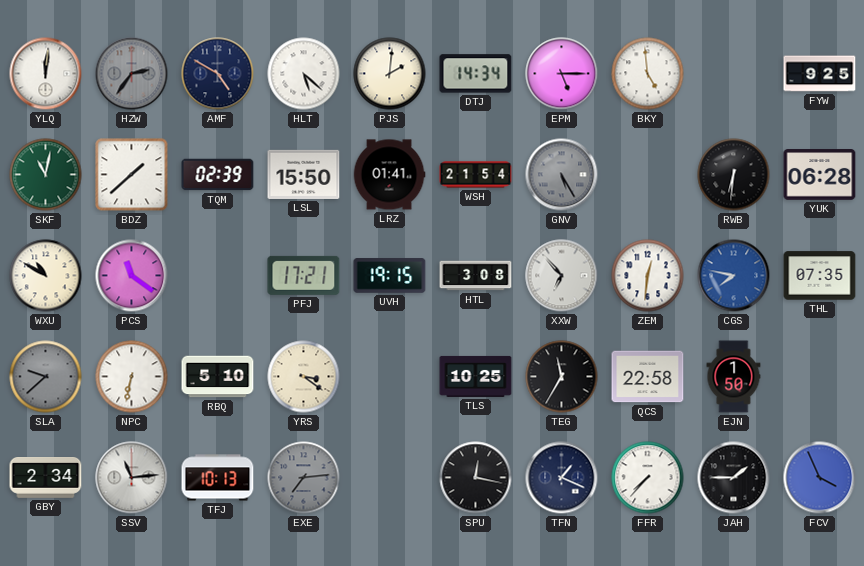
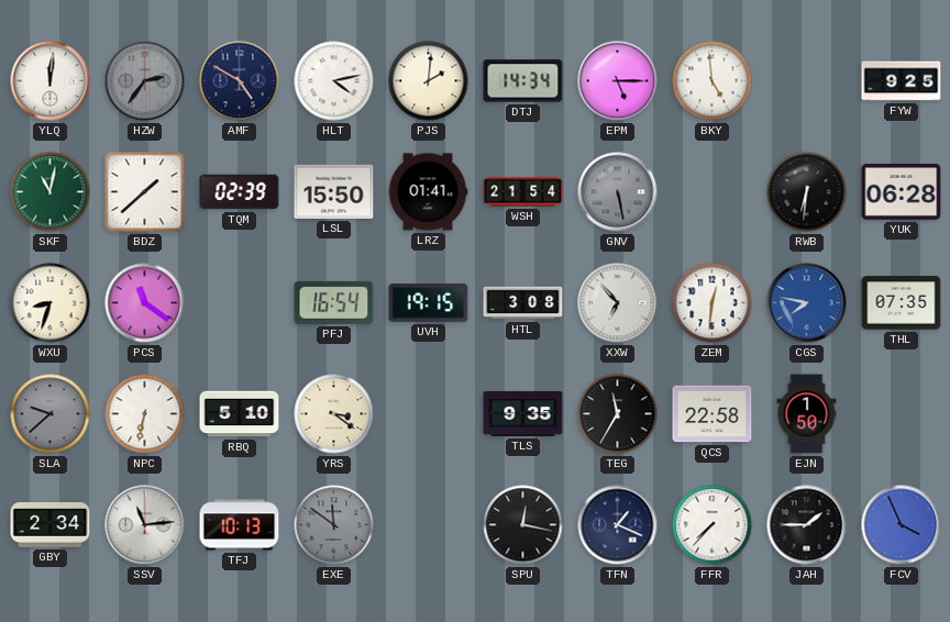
HLT: 5:22 -> 4:13
GNV: 5:25 -> 5:28
WXU: 10:50 -> 8:33
PFJ: 17:21 -> 16:54
TLS: 10:25 -> 9:35
EXE: 7:14 -> 11:51
